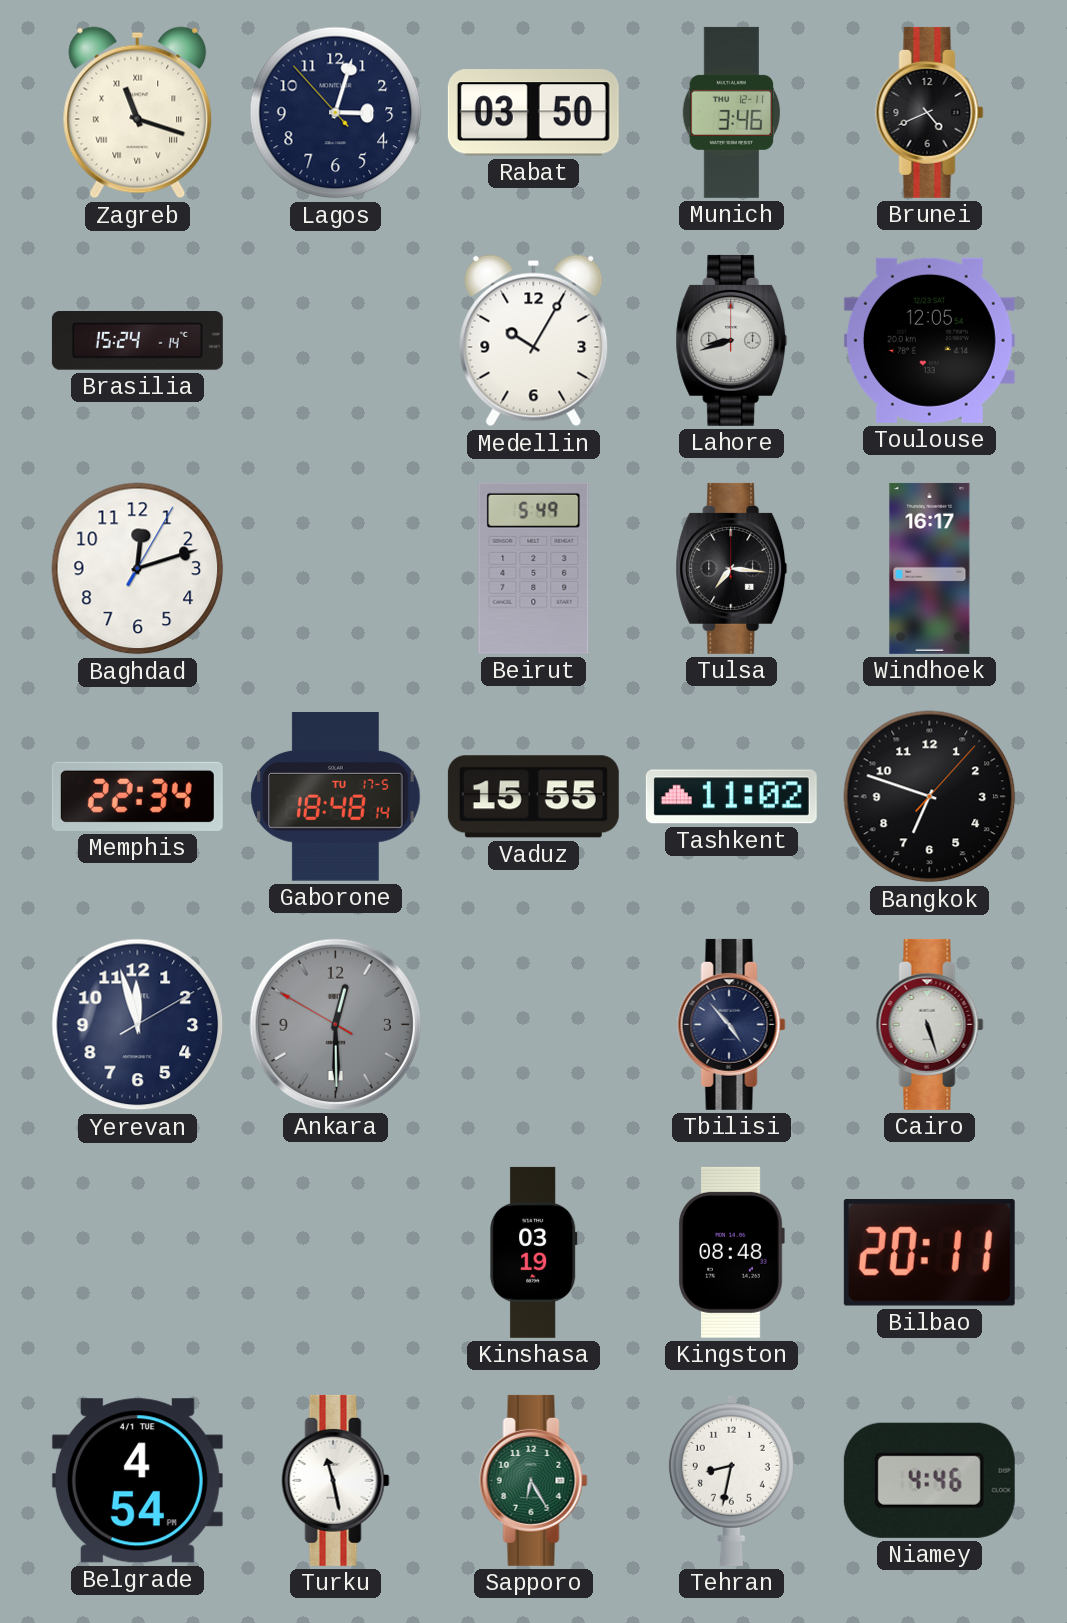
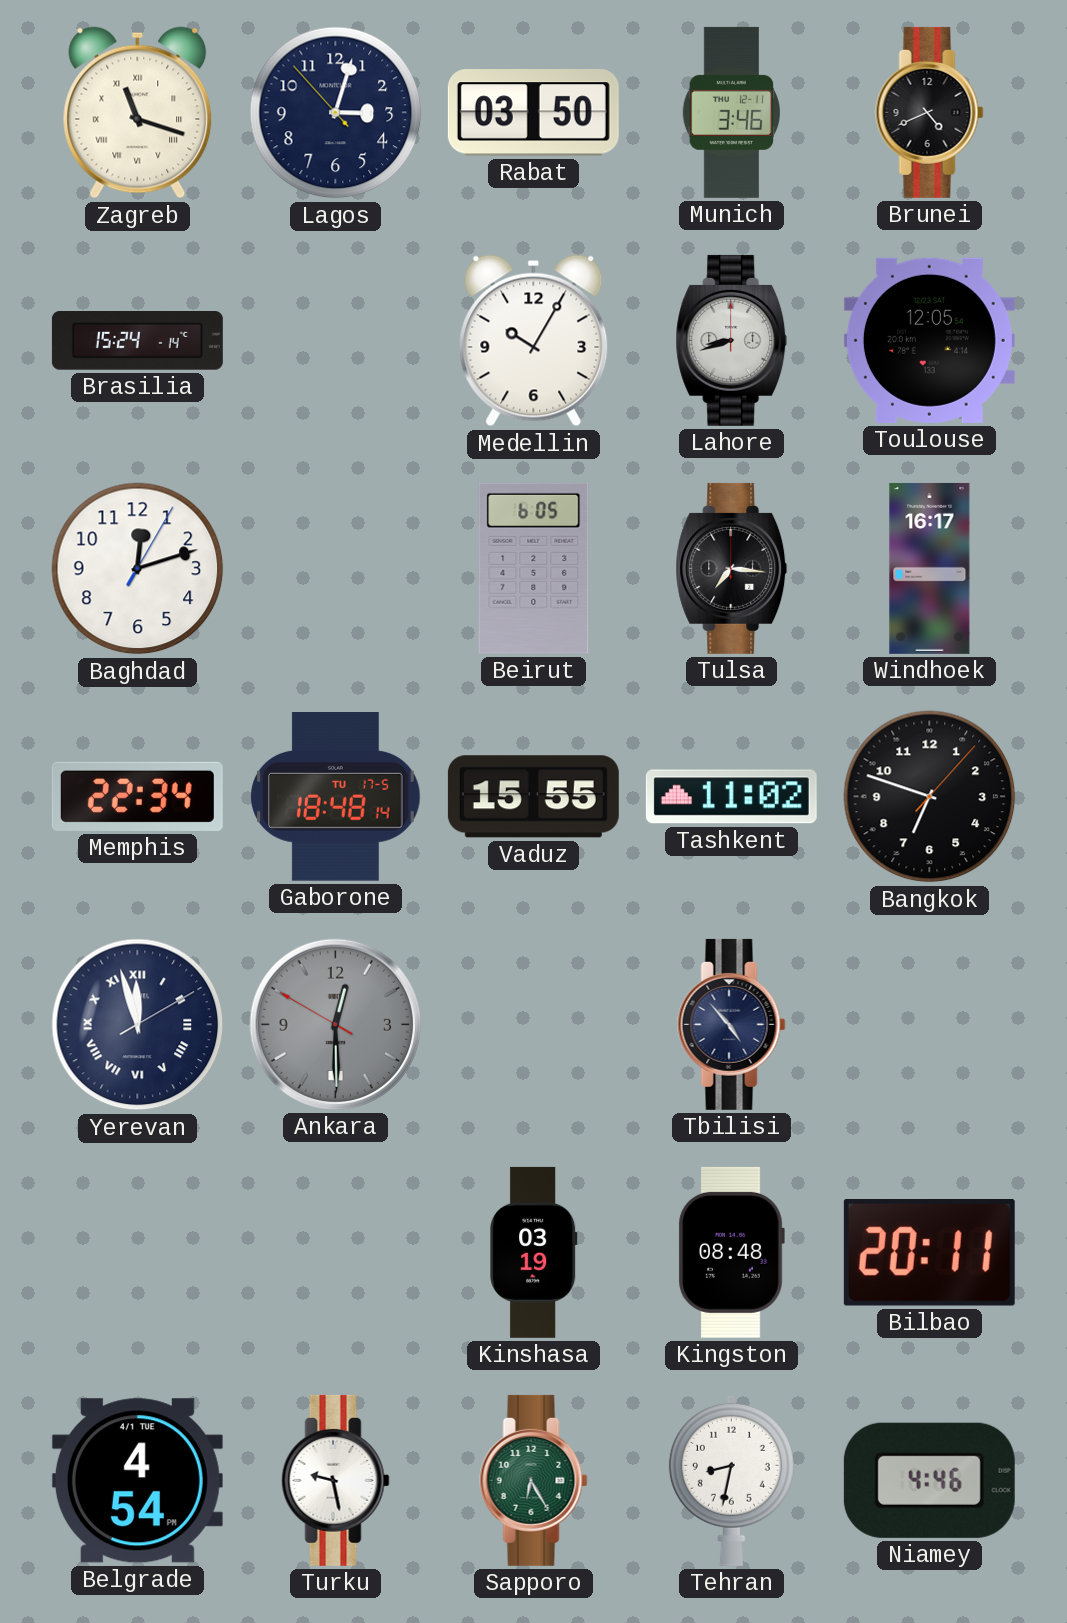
Beirut: 5:49 -> 6:05
Yerevan numerals: Arabic -> Roman
Cairo: 5:27 -> none
Turku: 11:28 -> 9:28
